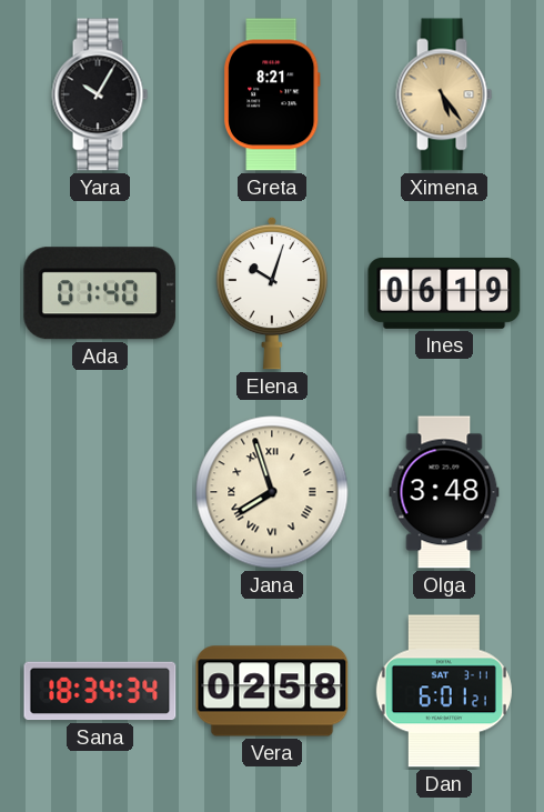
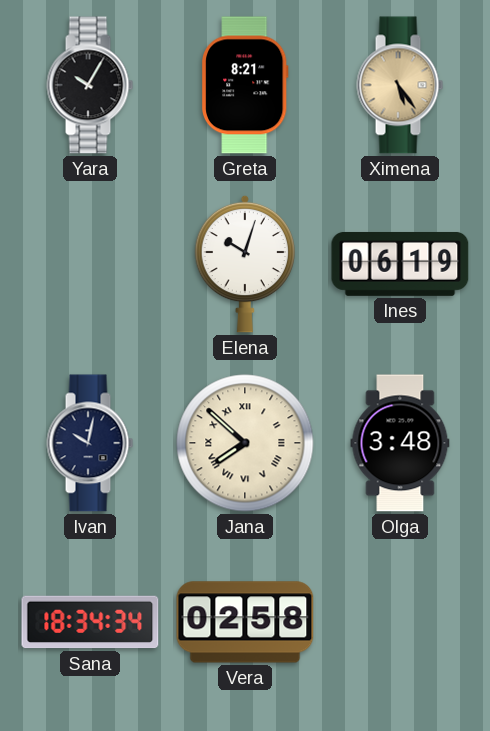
Ada: 01:40 -> none
Ivan: none -> 10:02
Jana: 7:57 -> 7:52
Dan: 6:01 -> none
